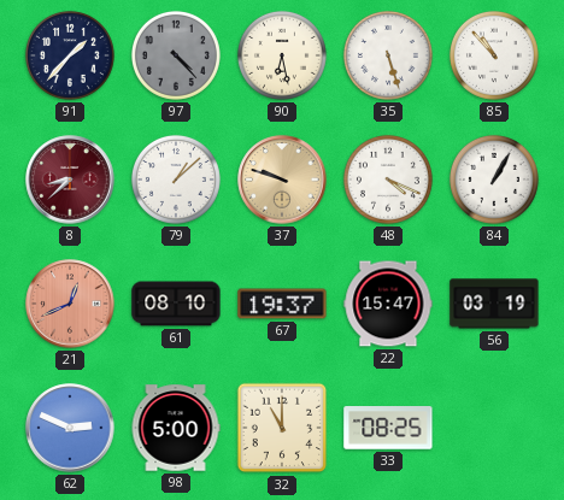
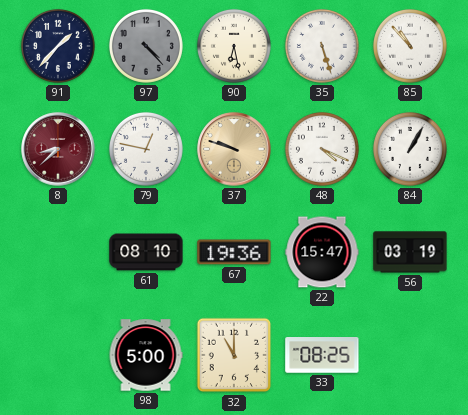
79: 1:08 -> 12:47
21: 12:41 -> none
67: 19:37 -> 19:36
62: 2:49 -> none
